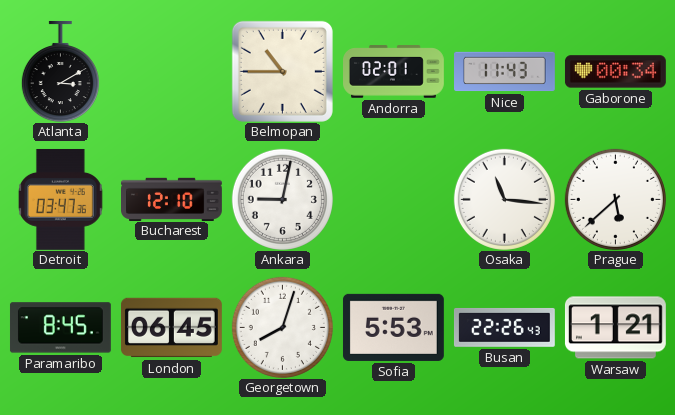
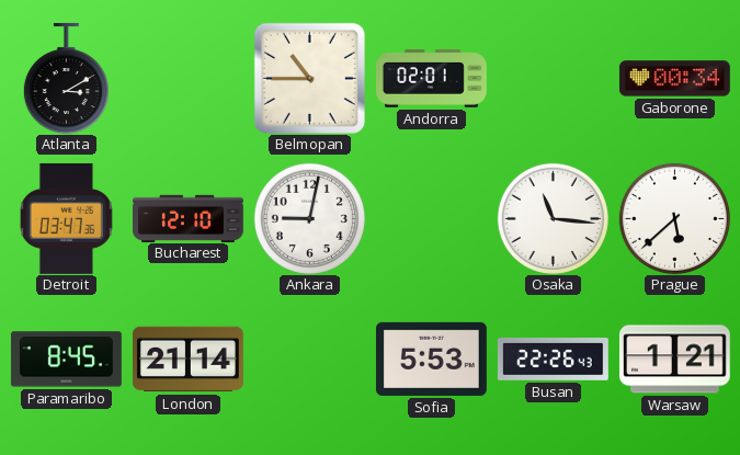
Nice: 11:43 -> none
London: 06:45 -> 21:14
Georgetown: 8:03 -> none
